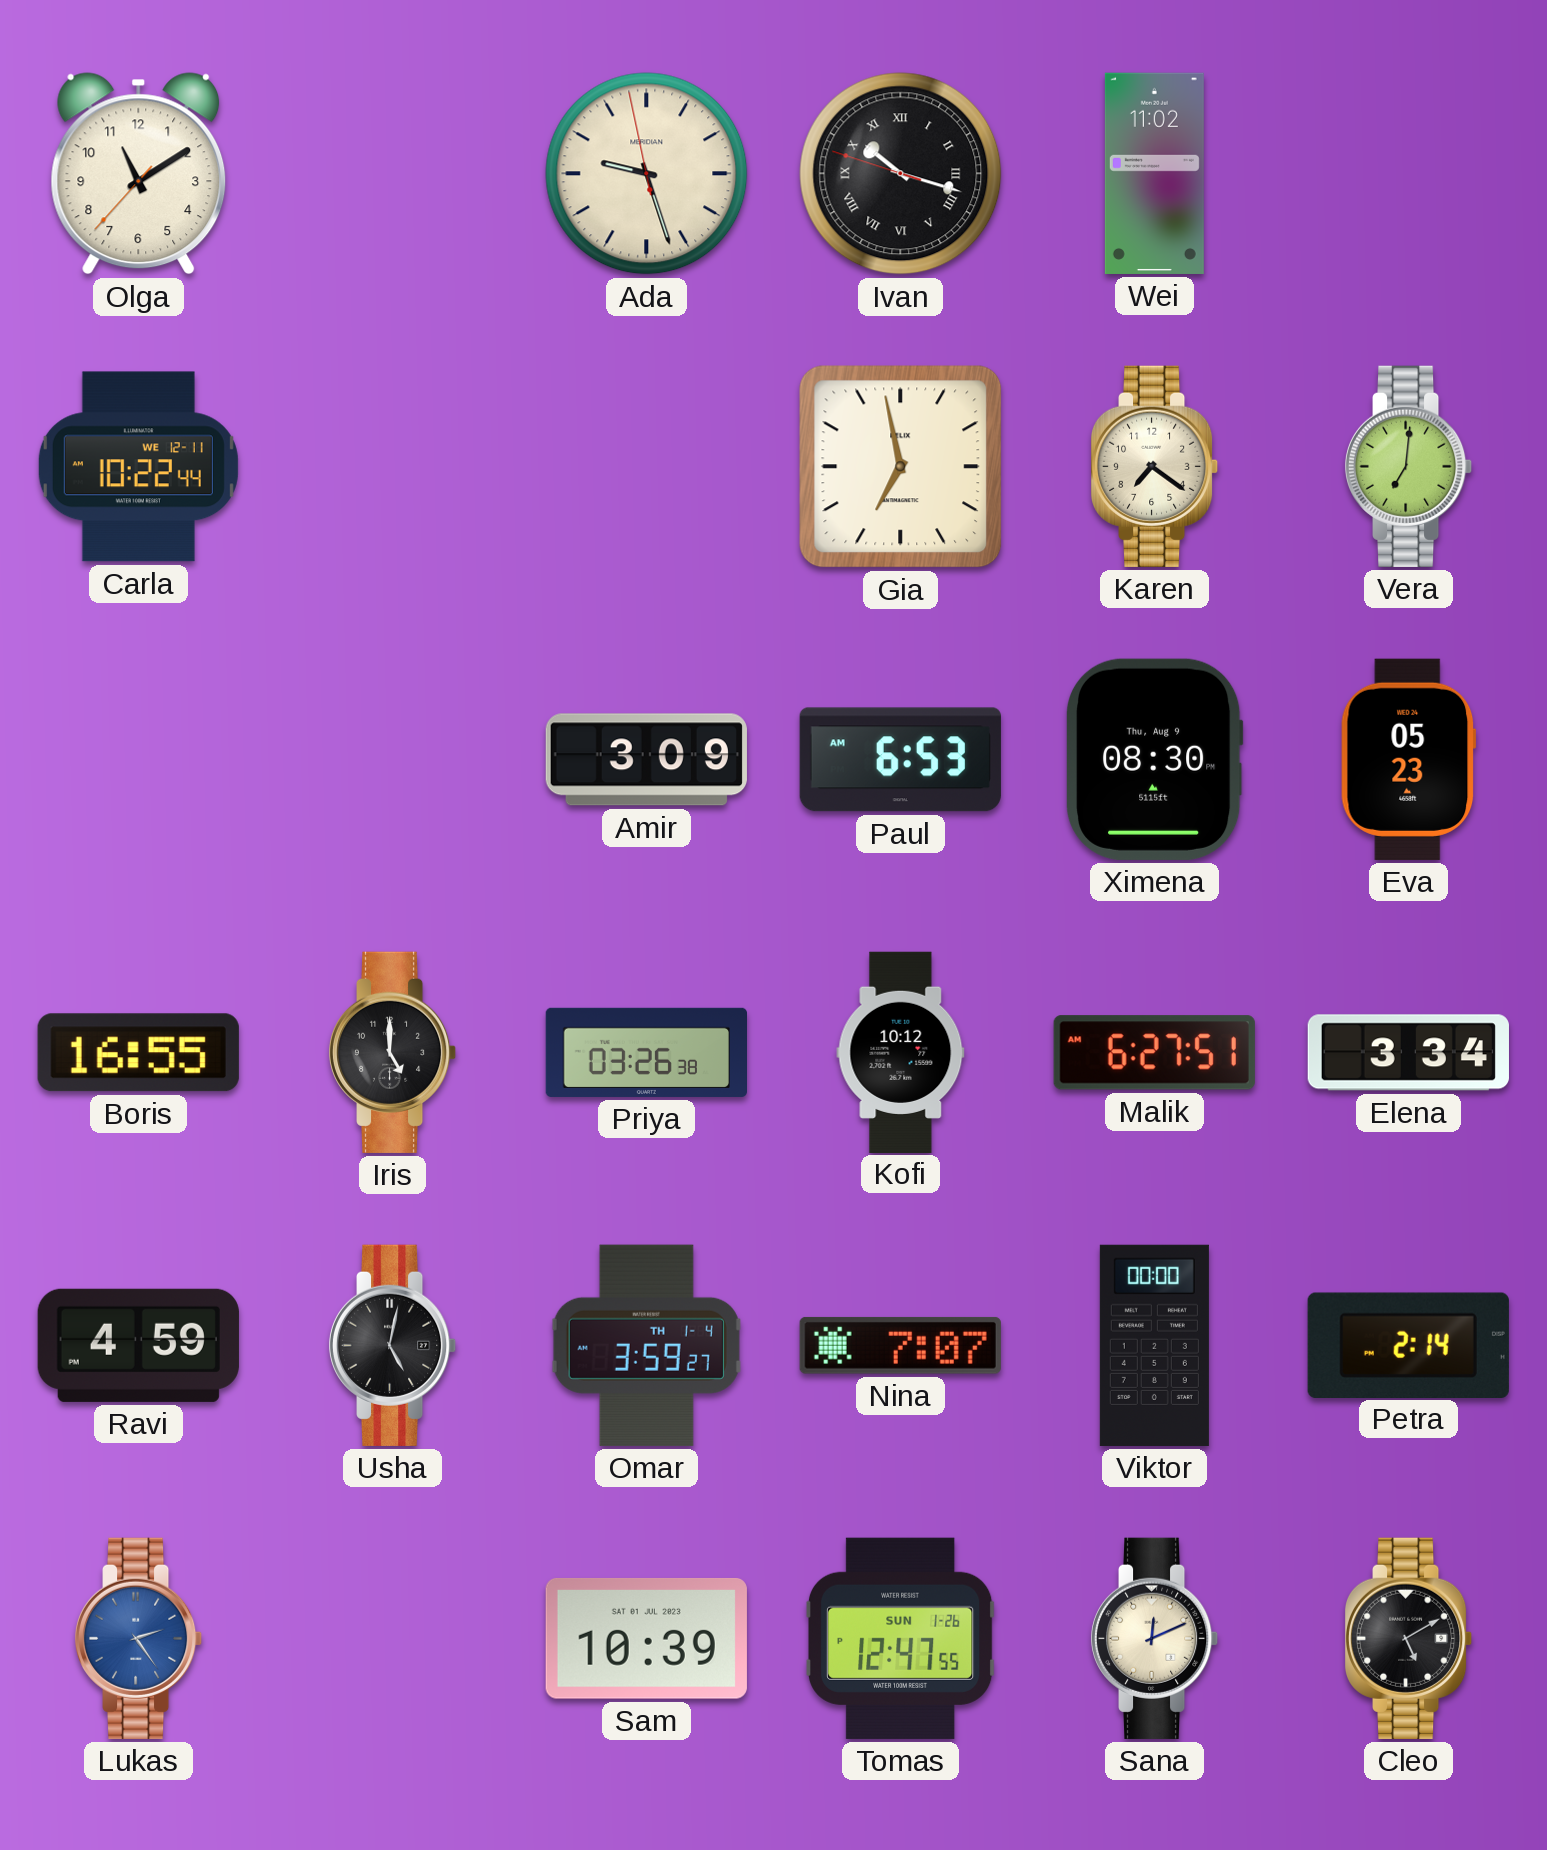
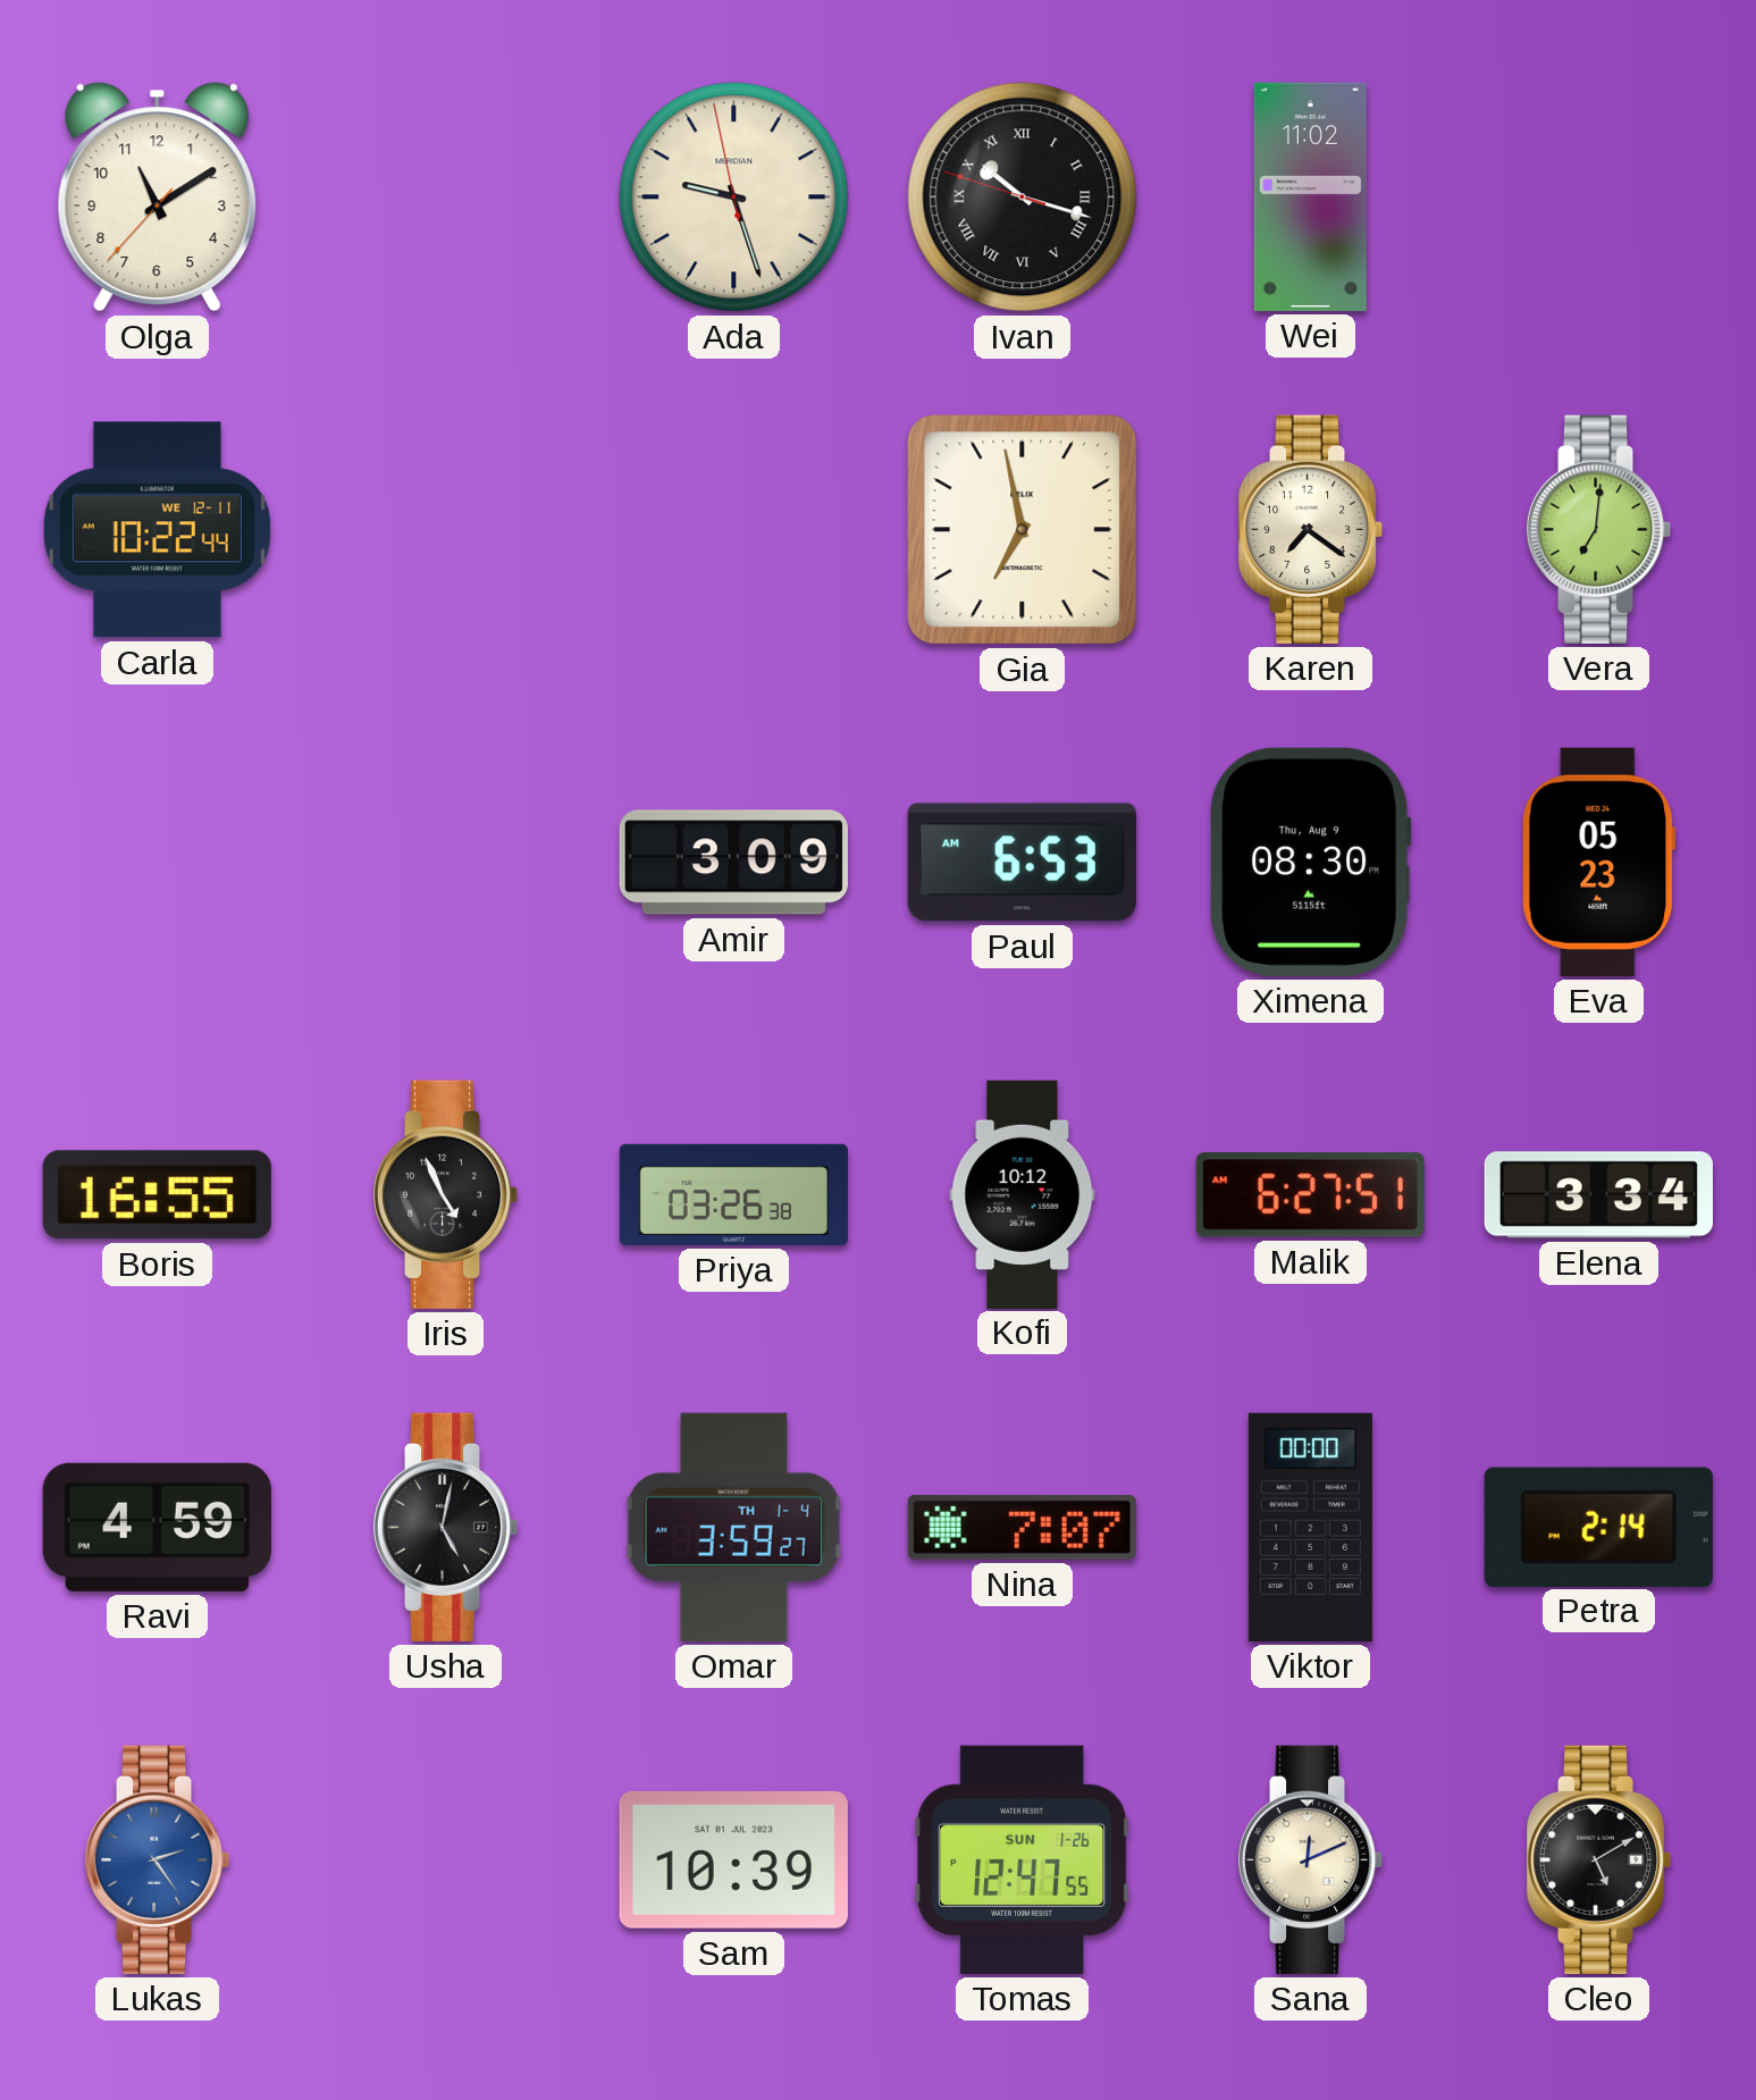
Iris: 5:00 -> 4:56
